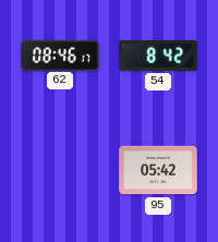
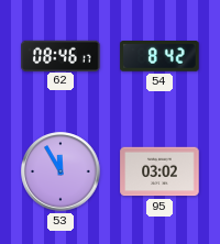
53: none -> 11:55
95: 05:42 -> 03:02
